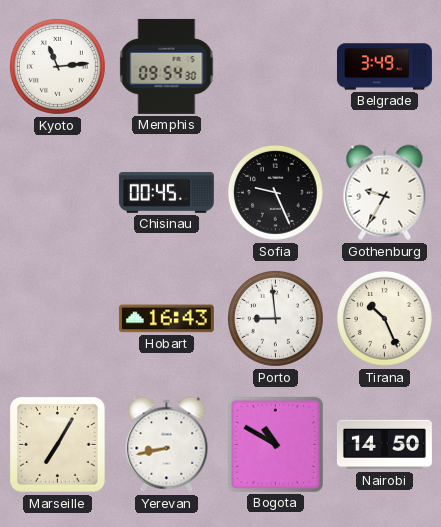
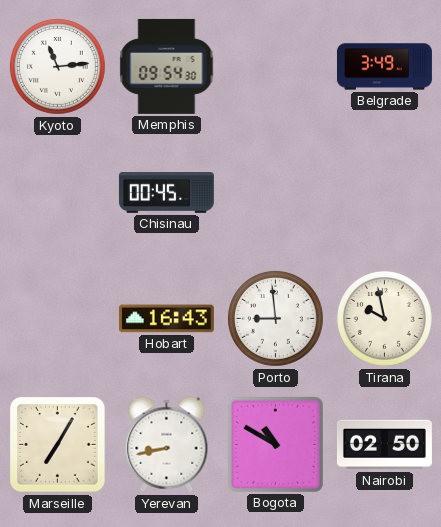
Sofia: 9:26 -> none
Gothenburg: 9:35 -> none
Tirana: 10:26 -> 9:58
Nairobi: 14:50 -> 02:50
